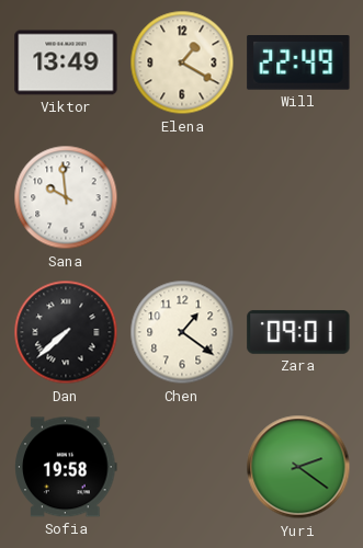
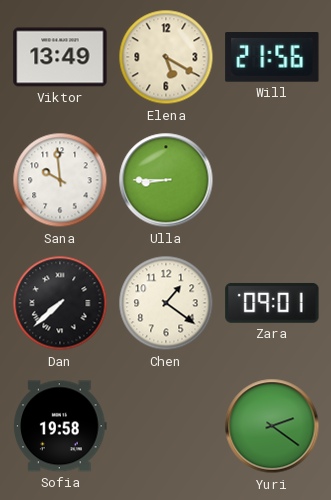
Elena: 1:20 -> 5:20
Will: 22:49 -> 21:56
Ulla: none -> 8:45
